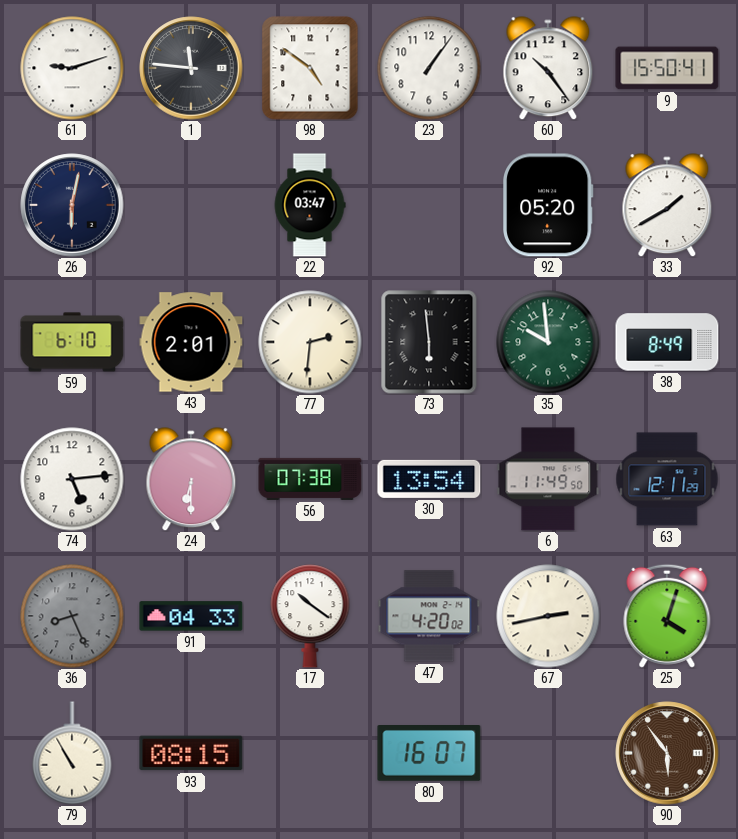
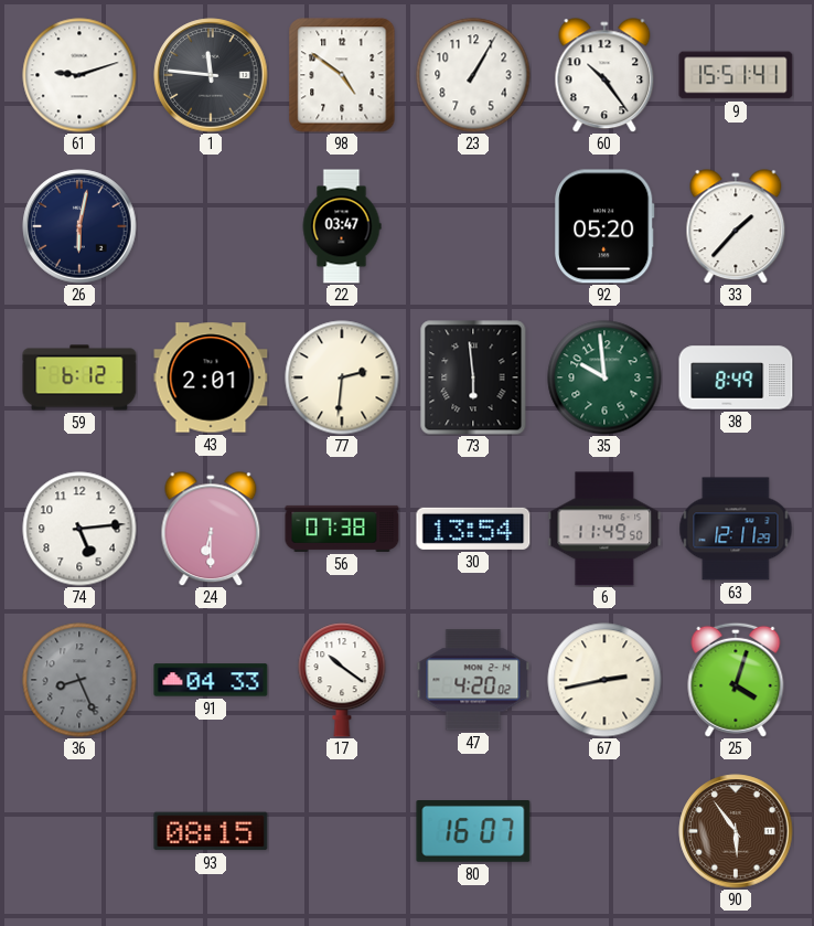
23: 1:06 -> 1:05
9: 15:50 -> 15:51
33: 1:40 -> 1:37
59: 6:10 -> 6:12
79: 10:55 -> none
